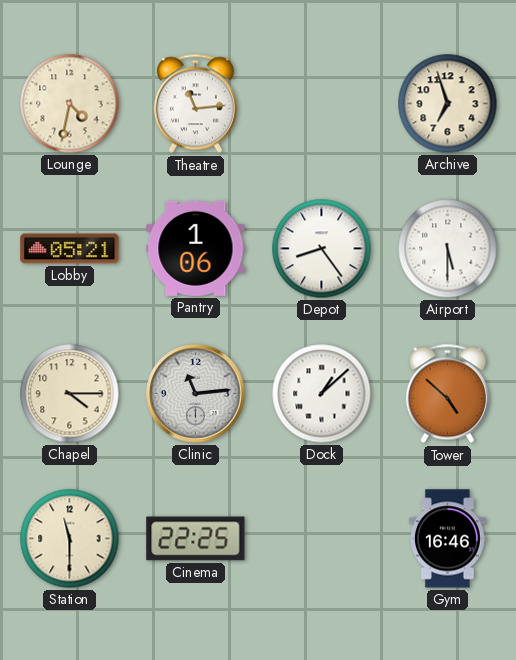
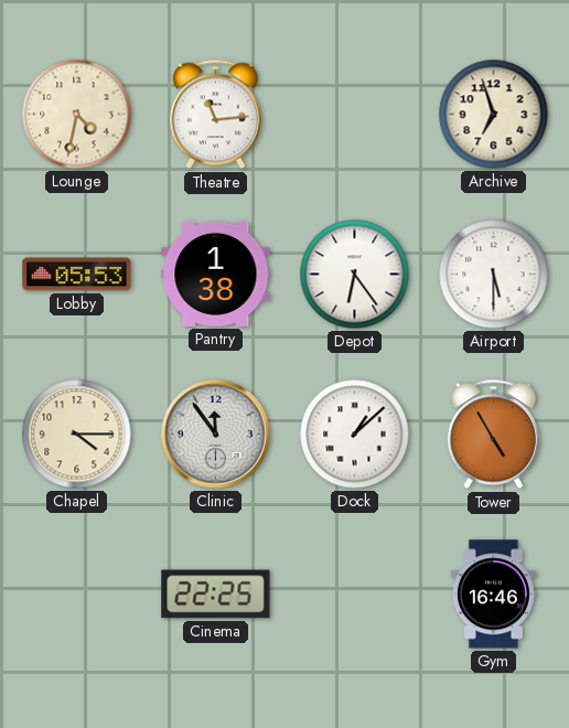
Lobby: 05:21 -> 05:53
Pantry: 1:06 -> 1:38
Depot: 8:24 -> 6:24
Clinic: 11:14 -> 11:54
Tower: 4:52 -> 4:55
Station: 11:30 -> none
